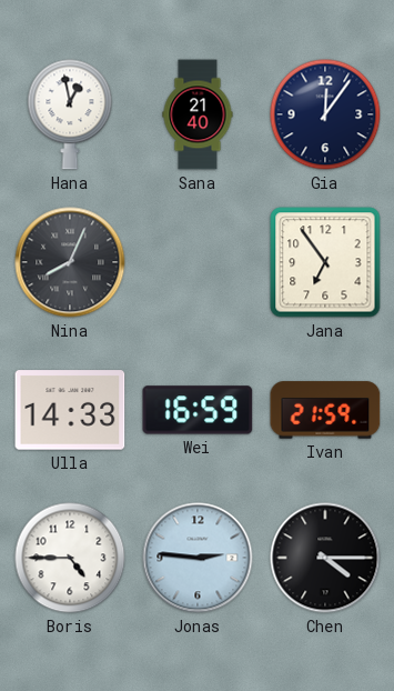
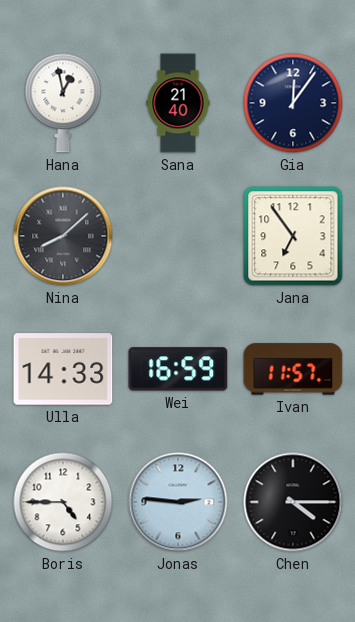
Nina: 8:04 -> 8:08
Ivan: 21:59 -> 11:57
